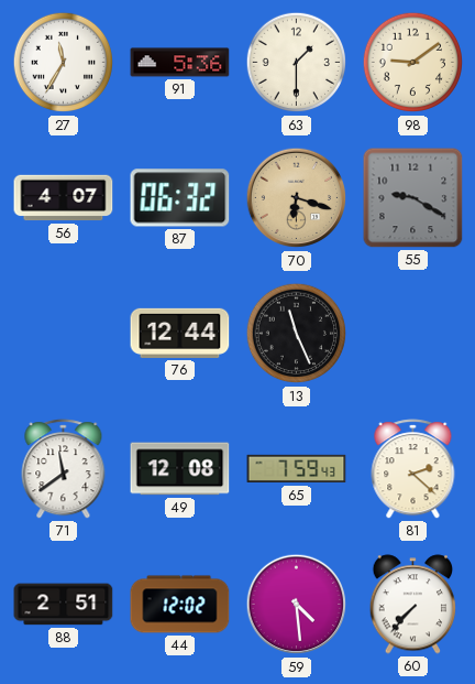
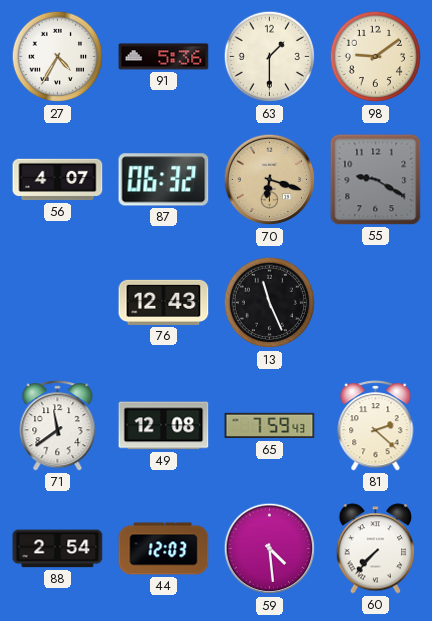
27: 11:35 -> 4:35
76: 12:44 -> 12:43
88: 2:51 -> 2:54
44: 12:02 -> 12:03
